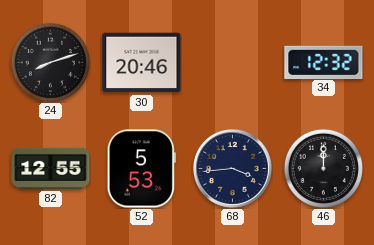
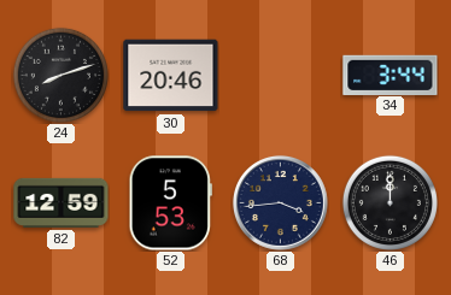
34: 12:32 -> 3:44
82: 12:55 -> 12:59
